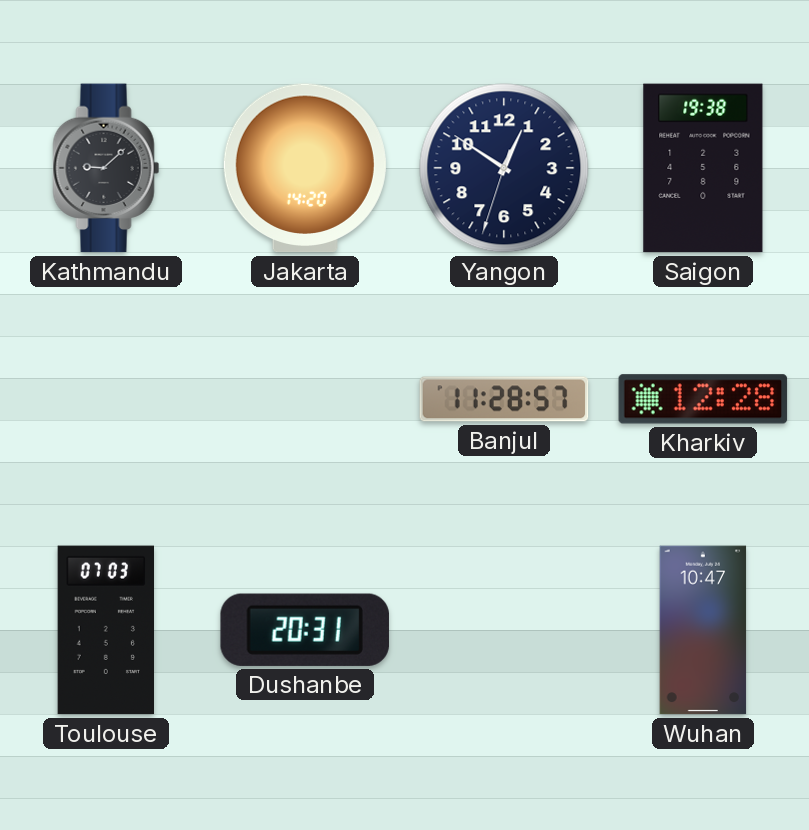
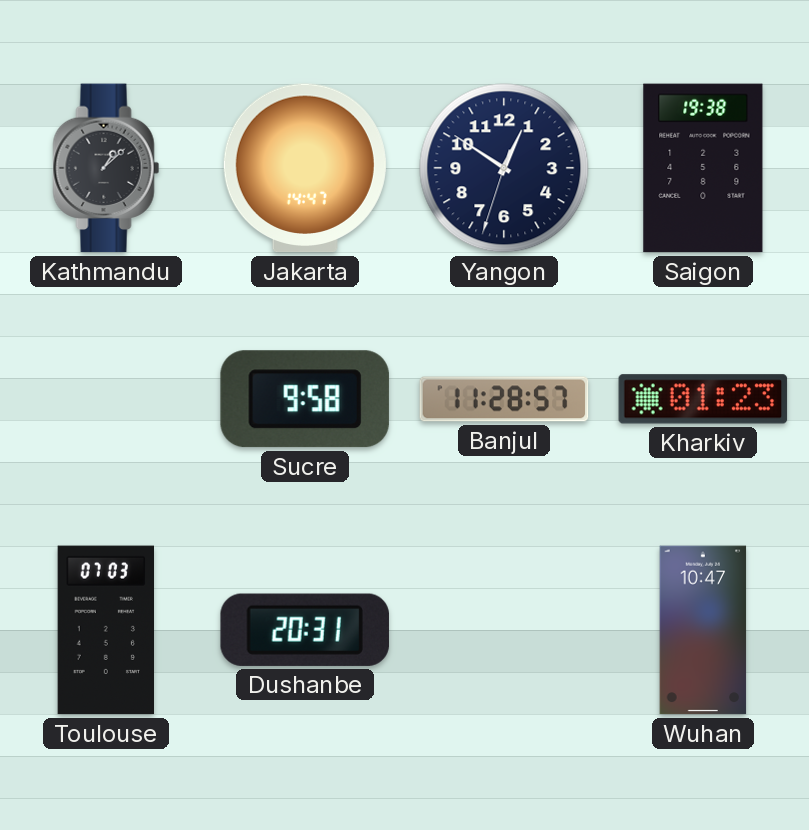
Kathmandu: 9:08 -> 1:08
Jakarta: 14:20 -> 14:47
Sucre: none -> 9:58
Kharkiv: 12:28 -> 01:23
